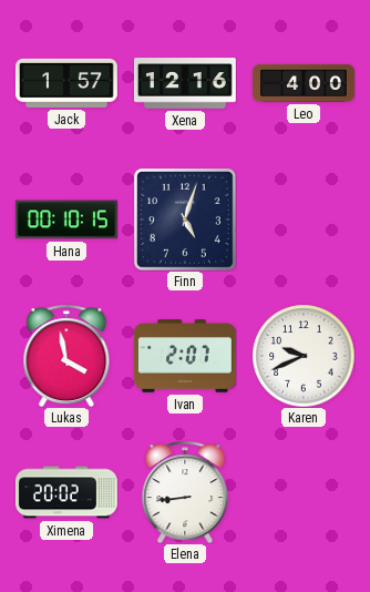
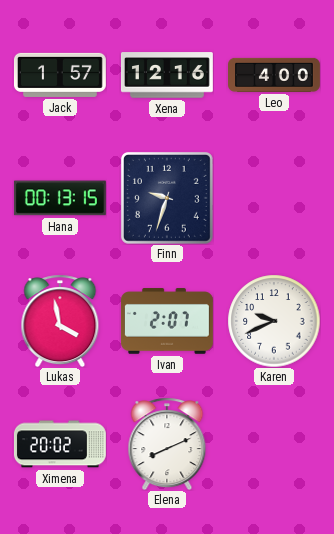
Hana: 00:10 -> 00:13
Finn: 5:03 -> 9:33
Elena: 8:44 -> 8:11
